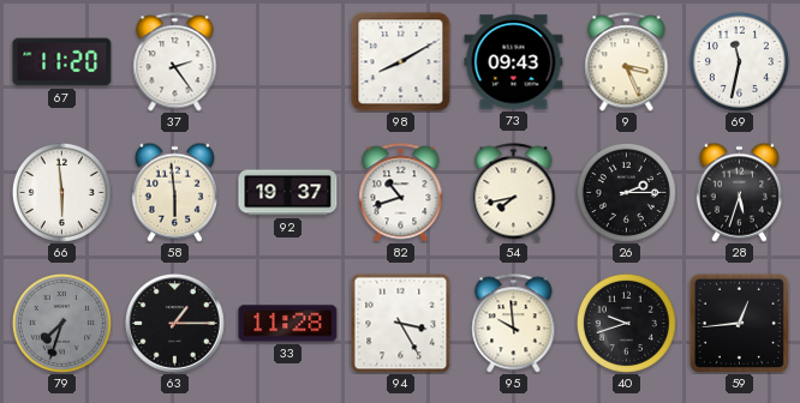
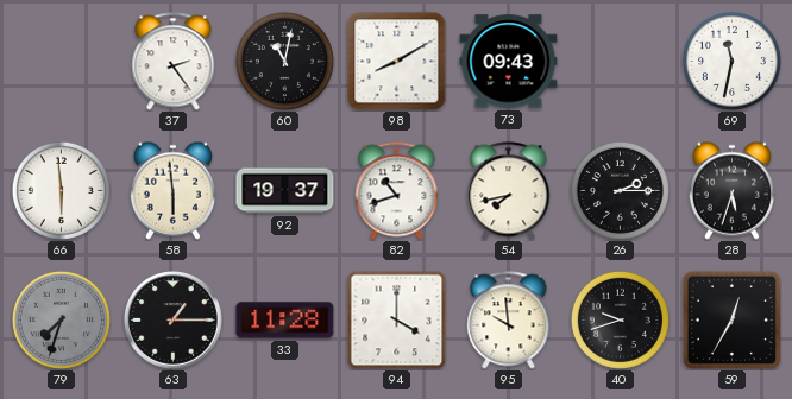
67: 11:20 -> none
60: none -> 11:02
9: 3:26 -> none
94: 3:25 -> 4:00
59: 12:44 -> 12:35
